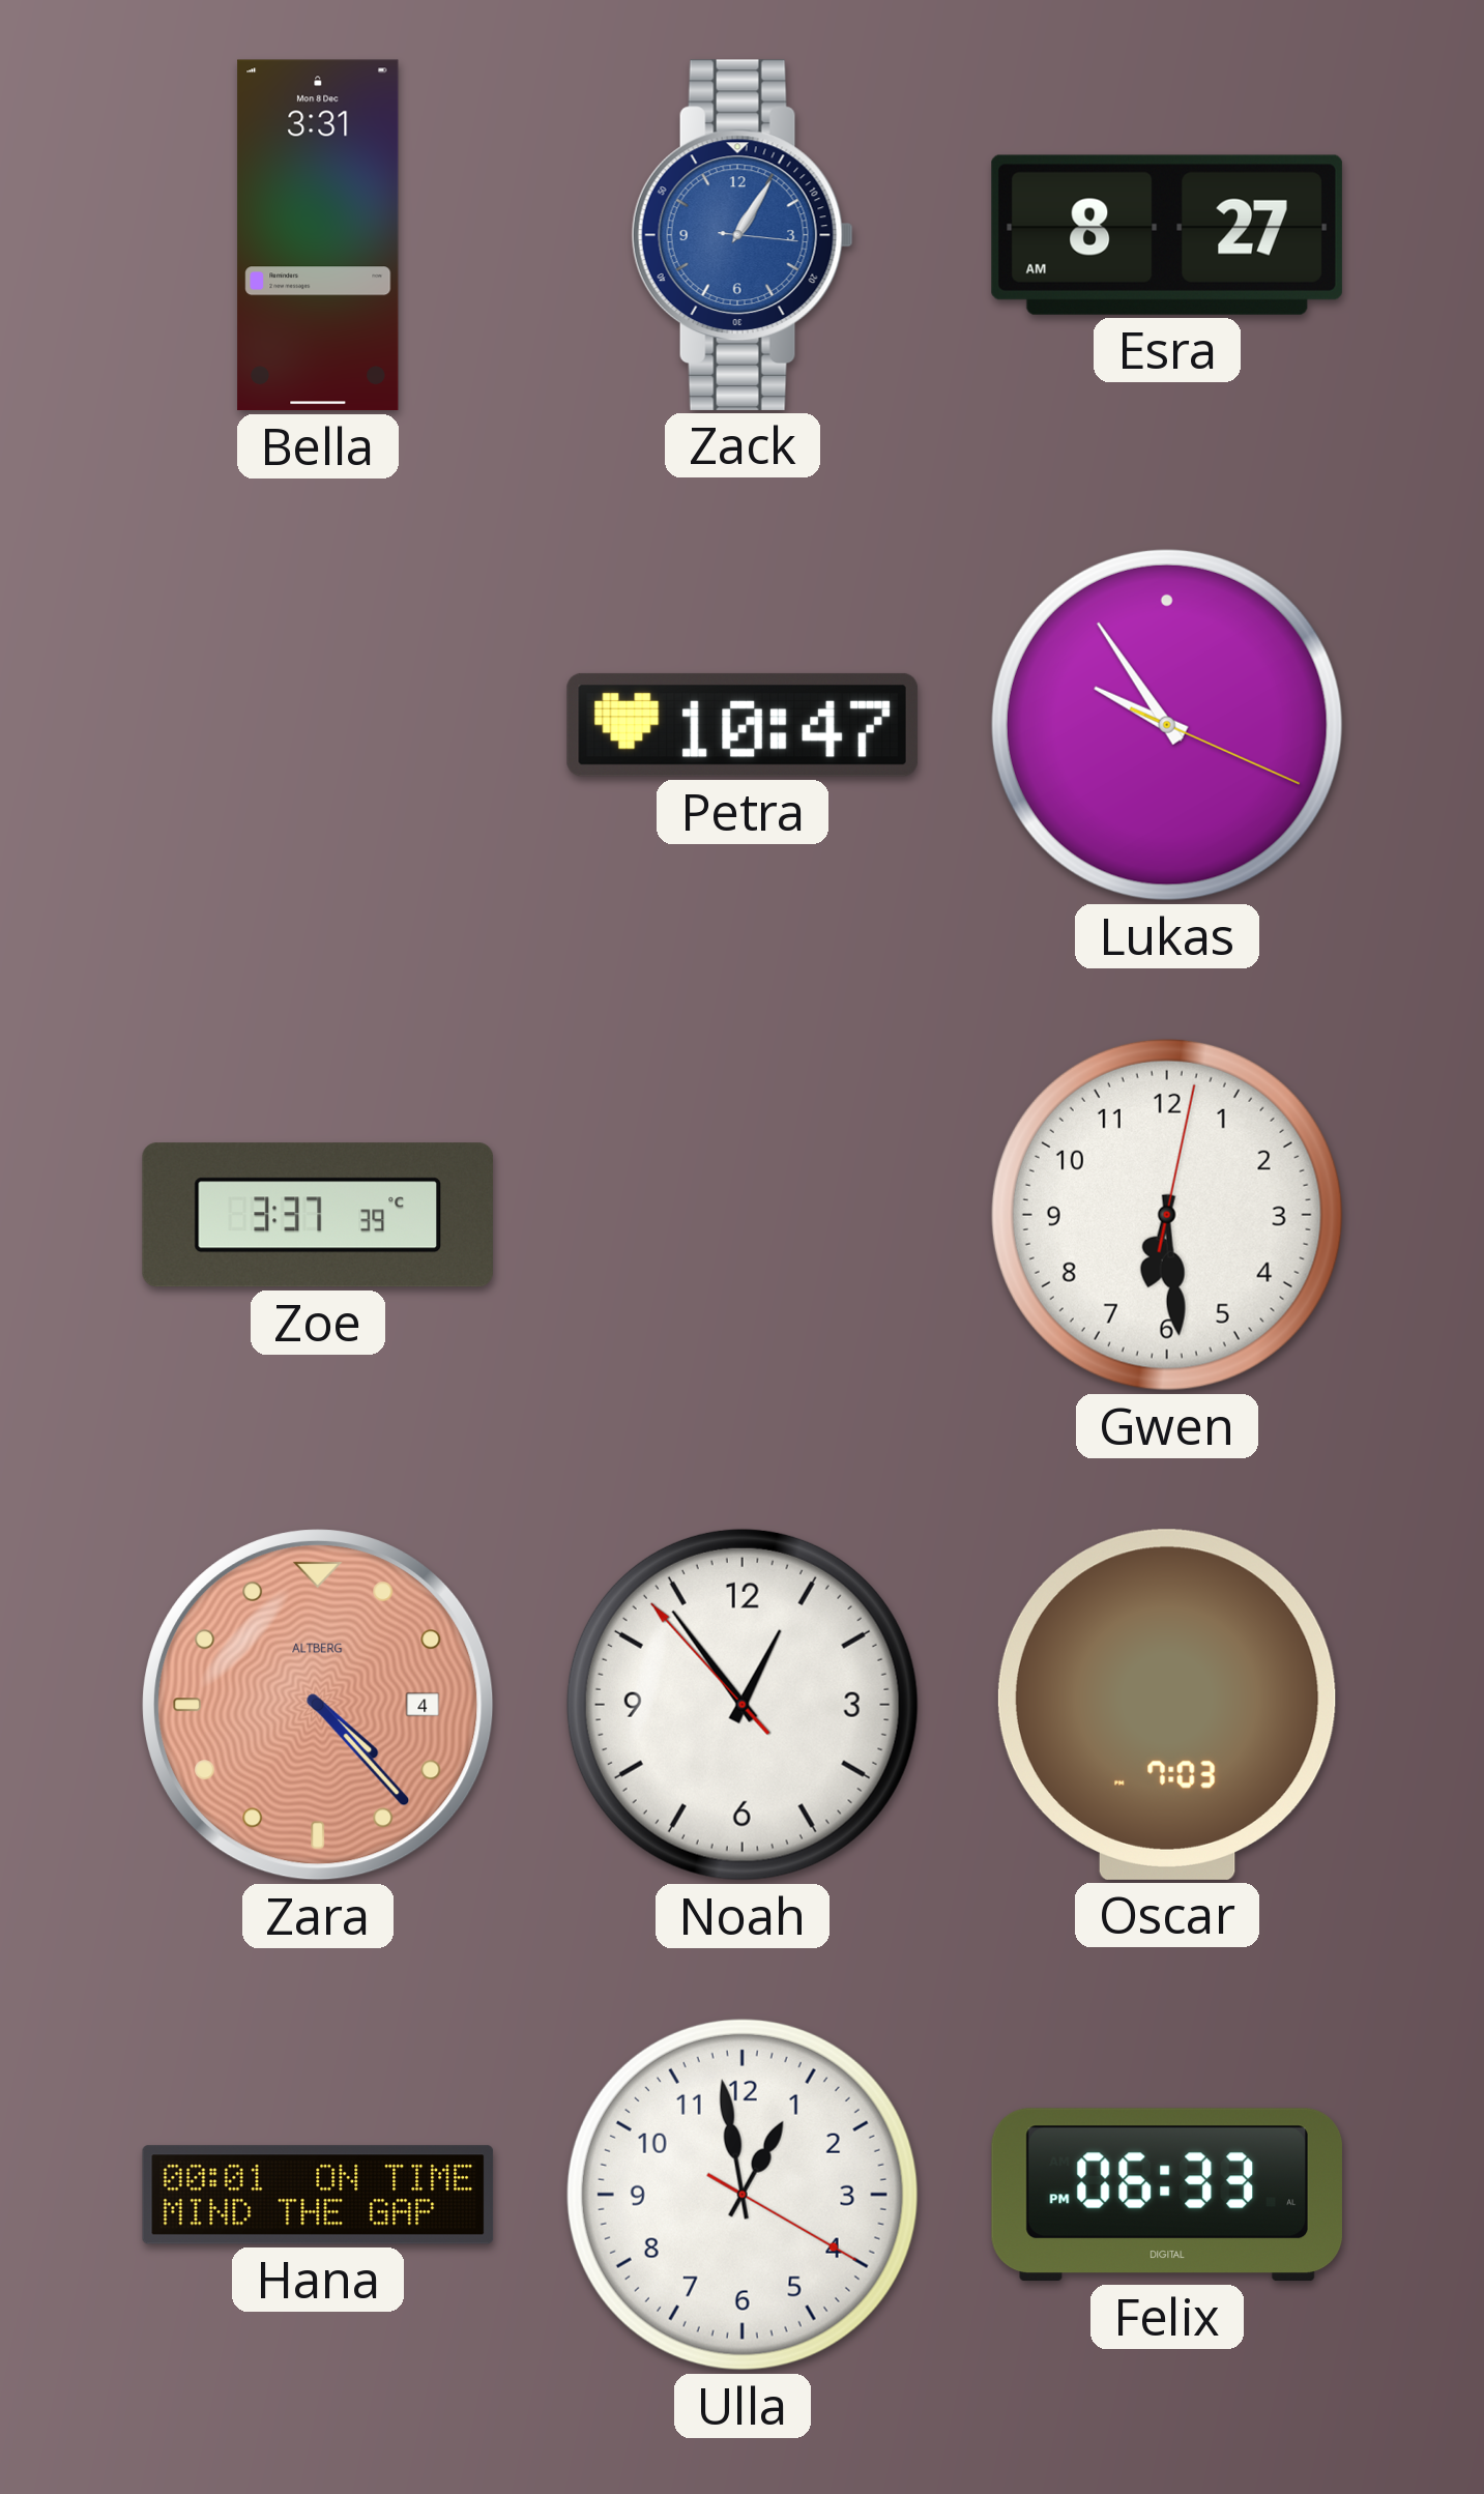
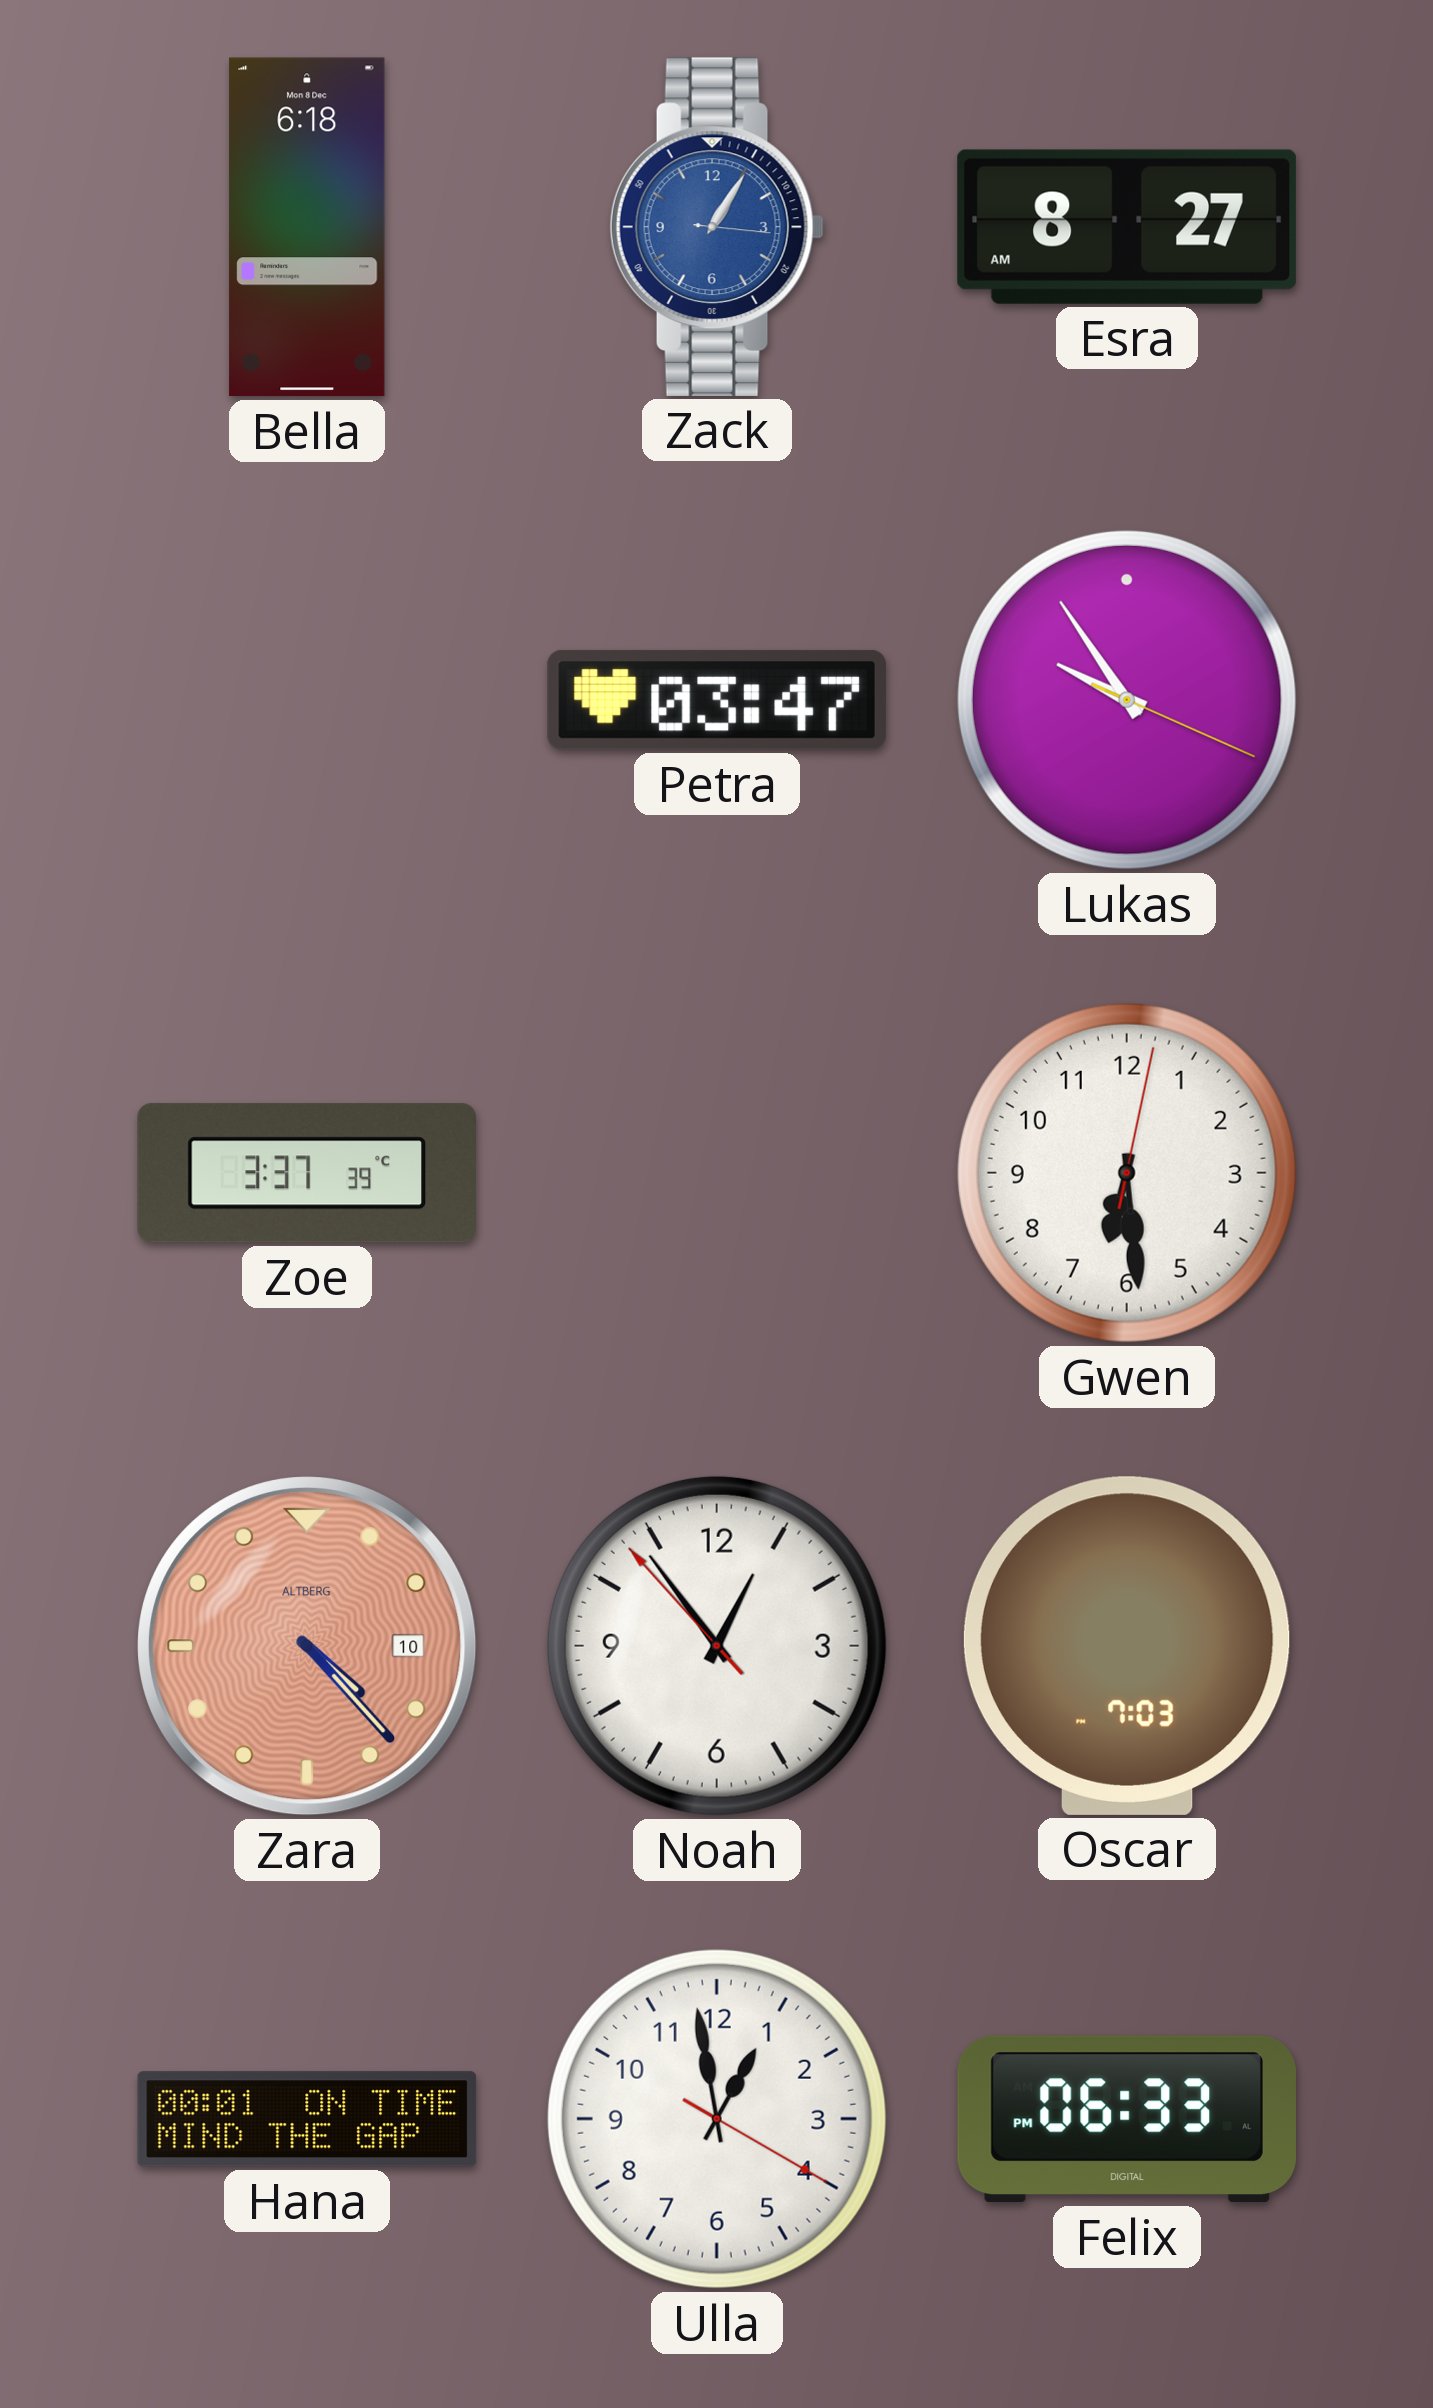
Bella: 3:31 -> 6:18
Petra: 10:47 -> 03:47
Zara date: 4 -> 10
